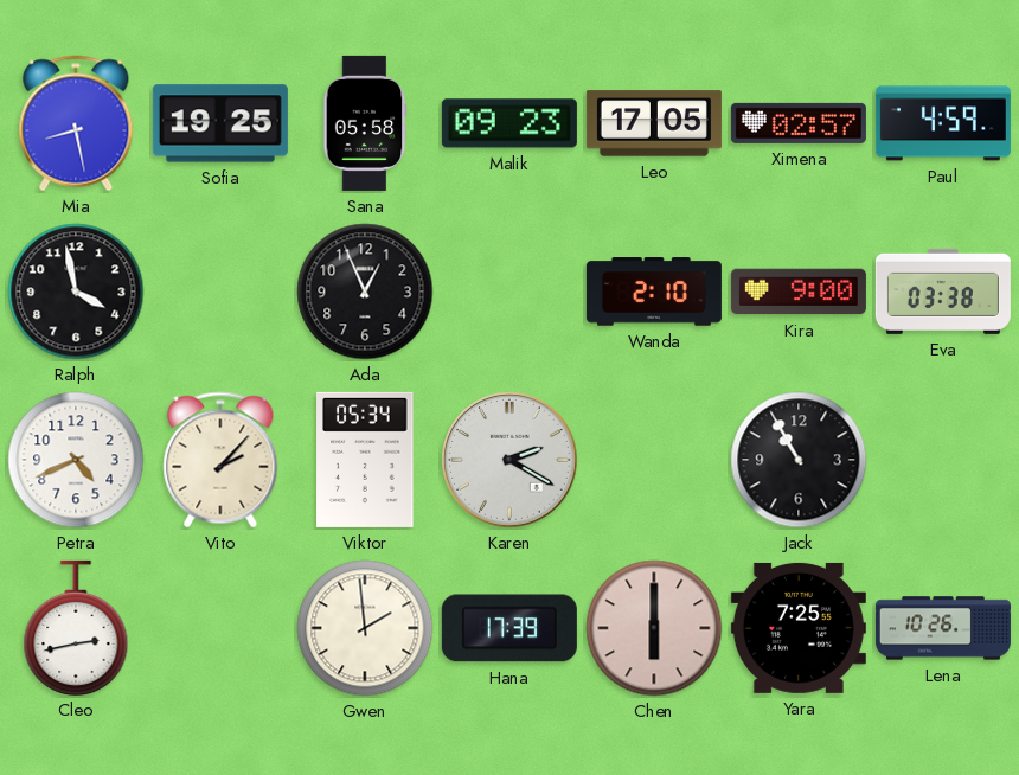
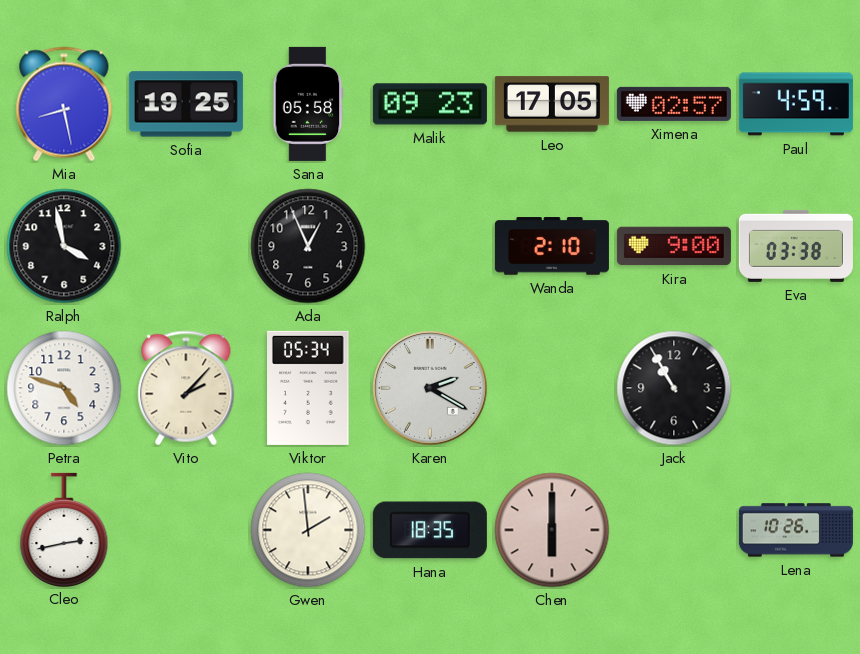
Petra: 4:41 -> 4:48
Hana: 17:39 -> 18:35
Yara: 7:25 -> none
